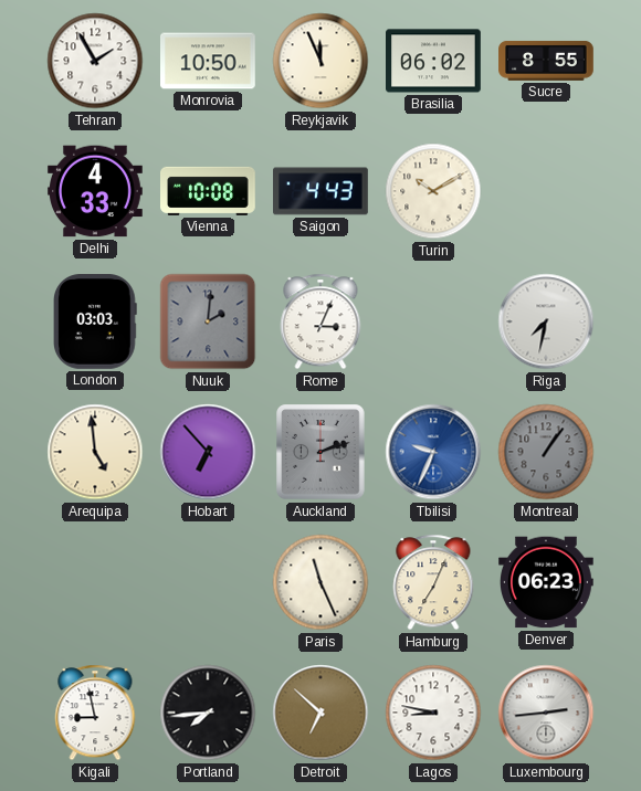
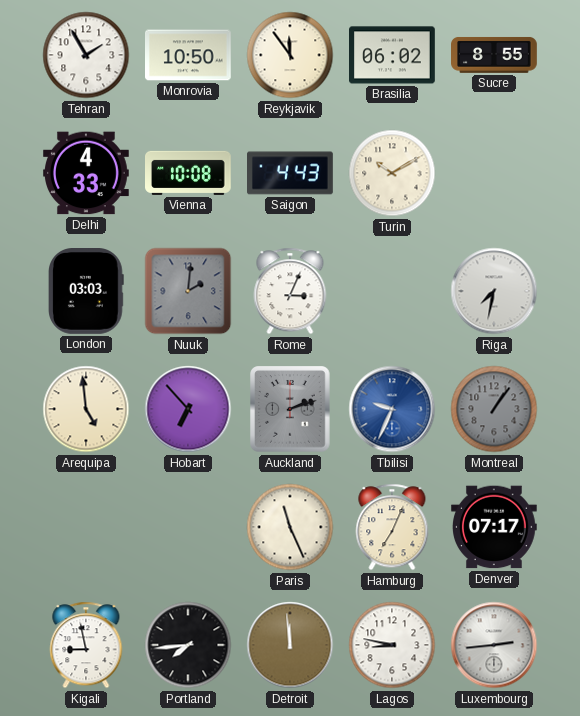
Reykjavik: 11:56 -> 11:54
Denver: 06:23 -> 07:17
Detroit: 6:52 -> 11:59
